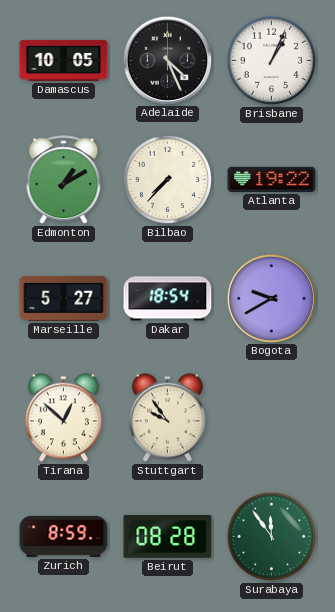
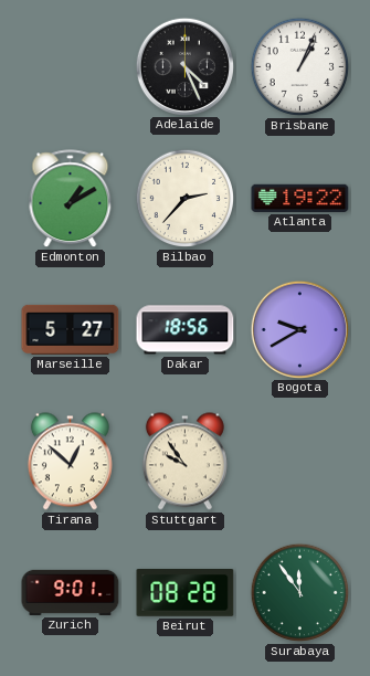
Damascus: 10:05 -> none
Bilbao: 7:37 -> 2:37
Dakar: 18:54 -> 18:56
Zurich: 8:59 -> 9:01
